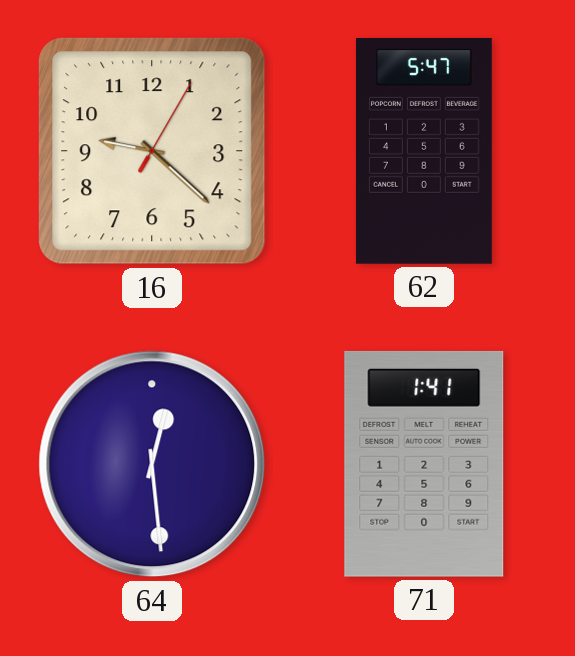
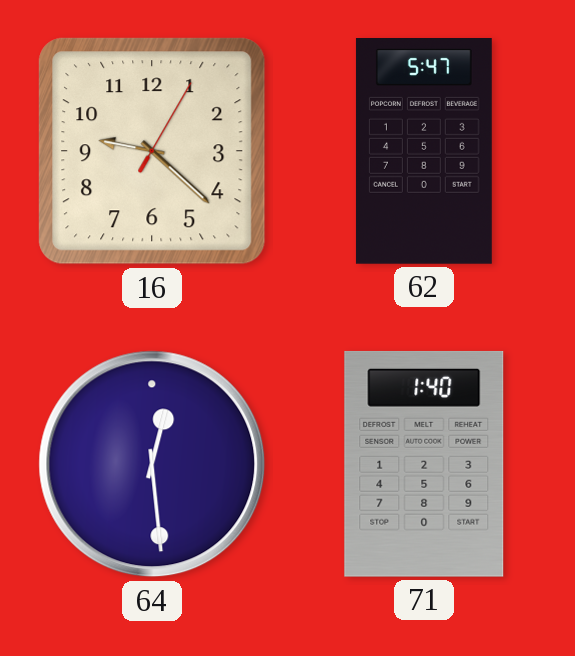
71: 1:41 -> 1:40
